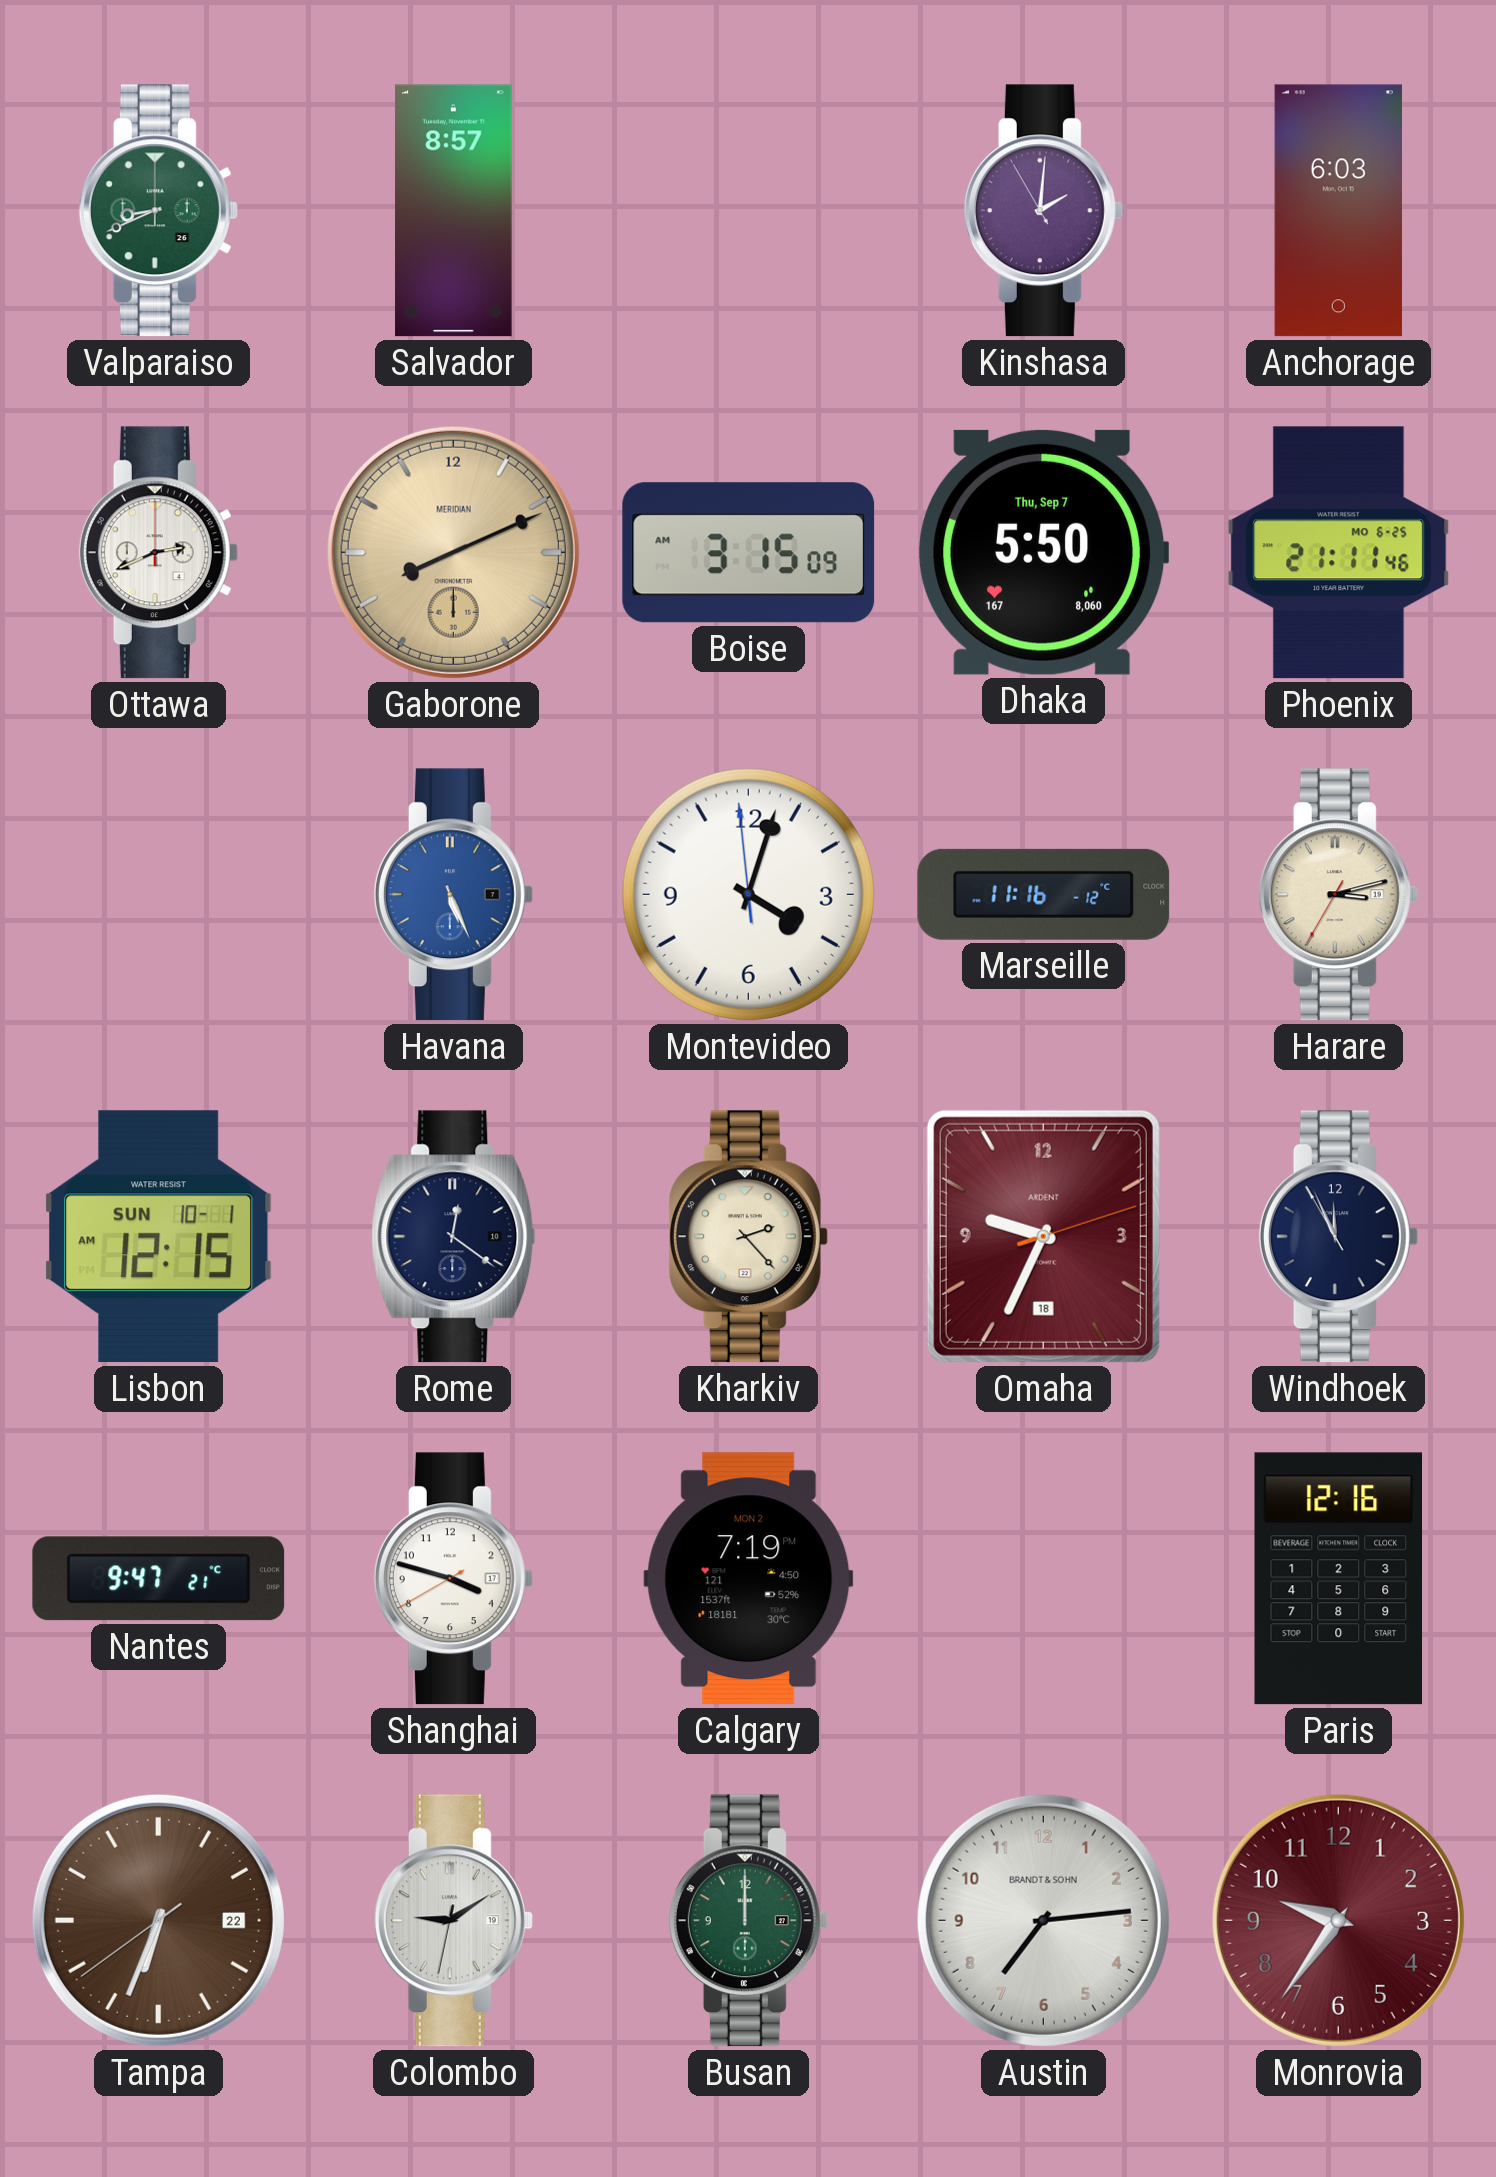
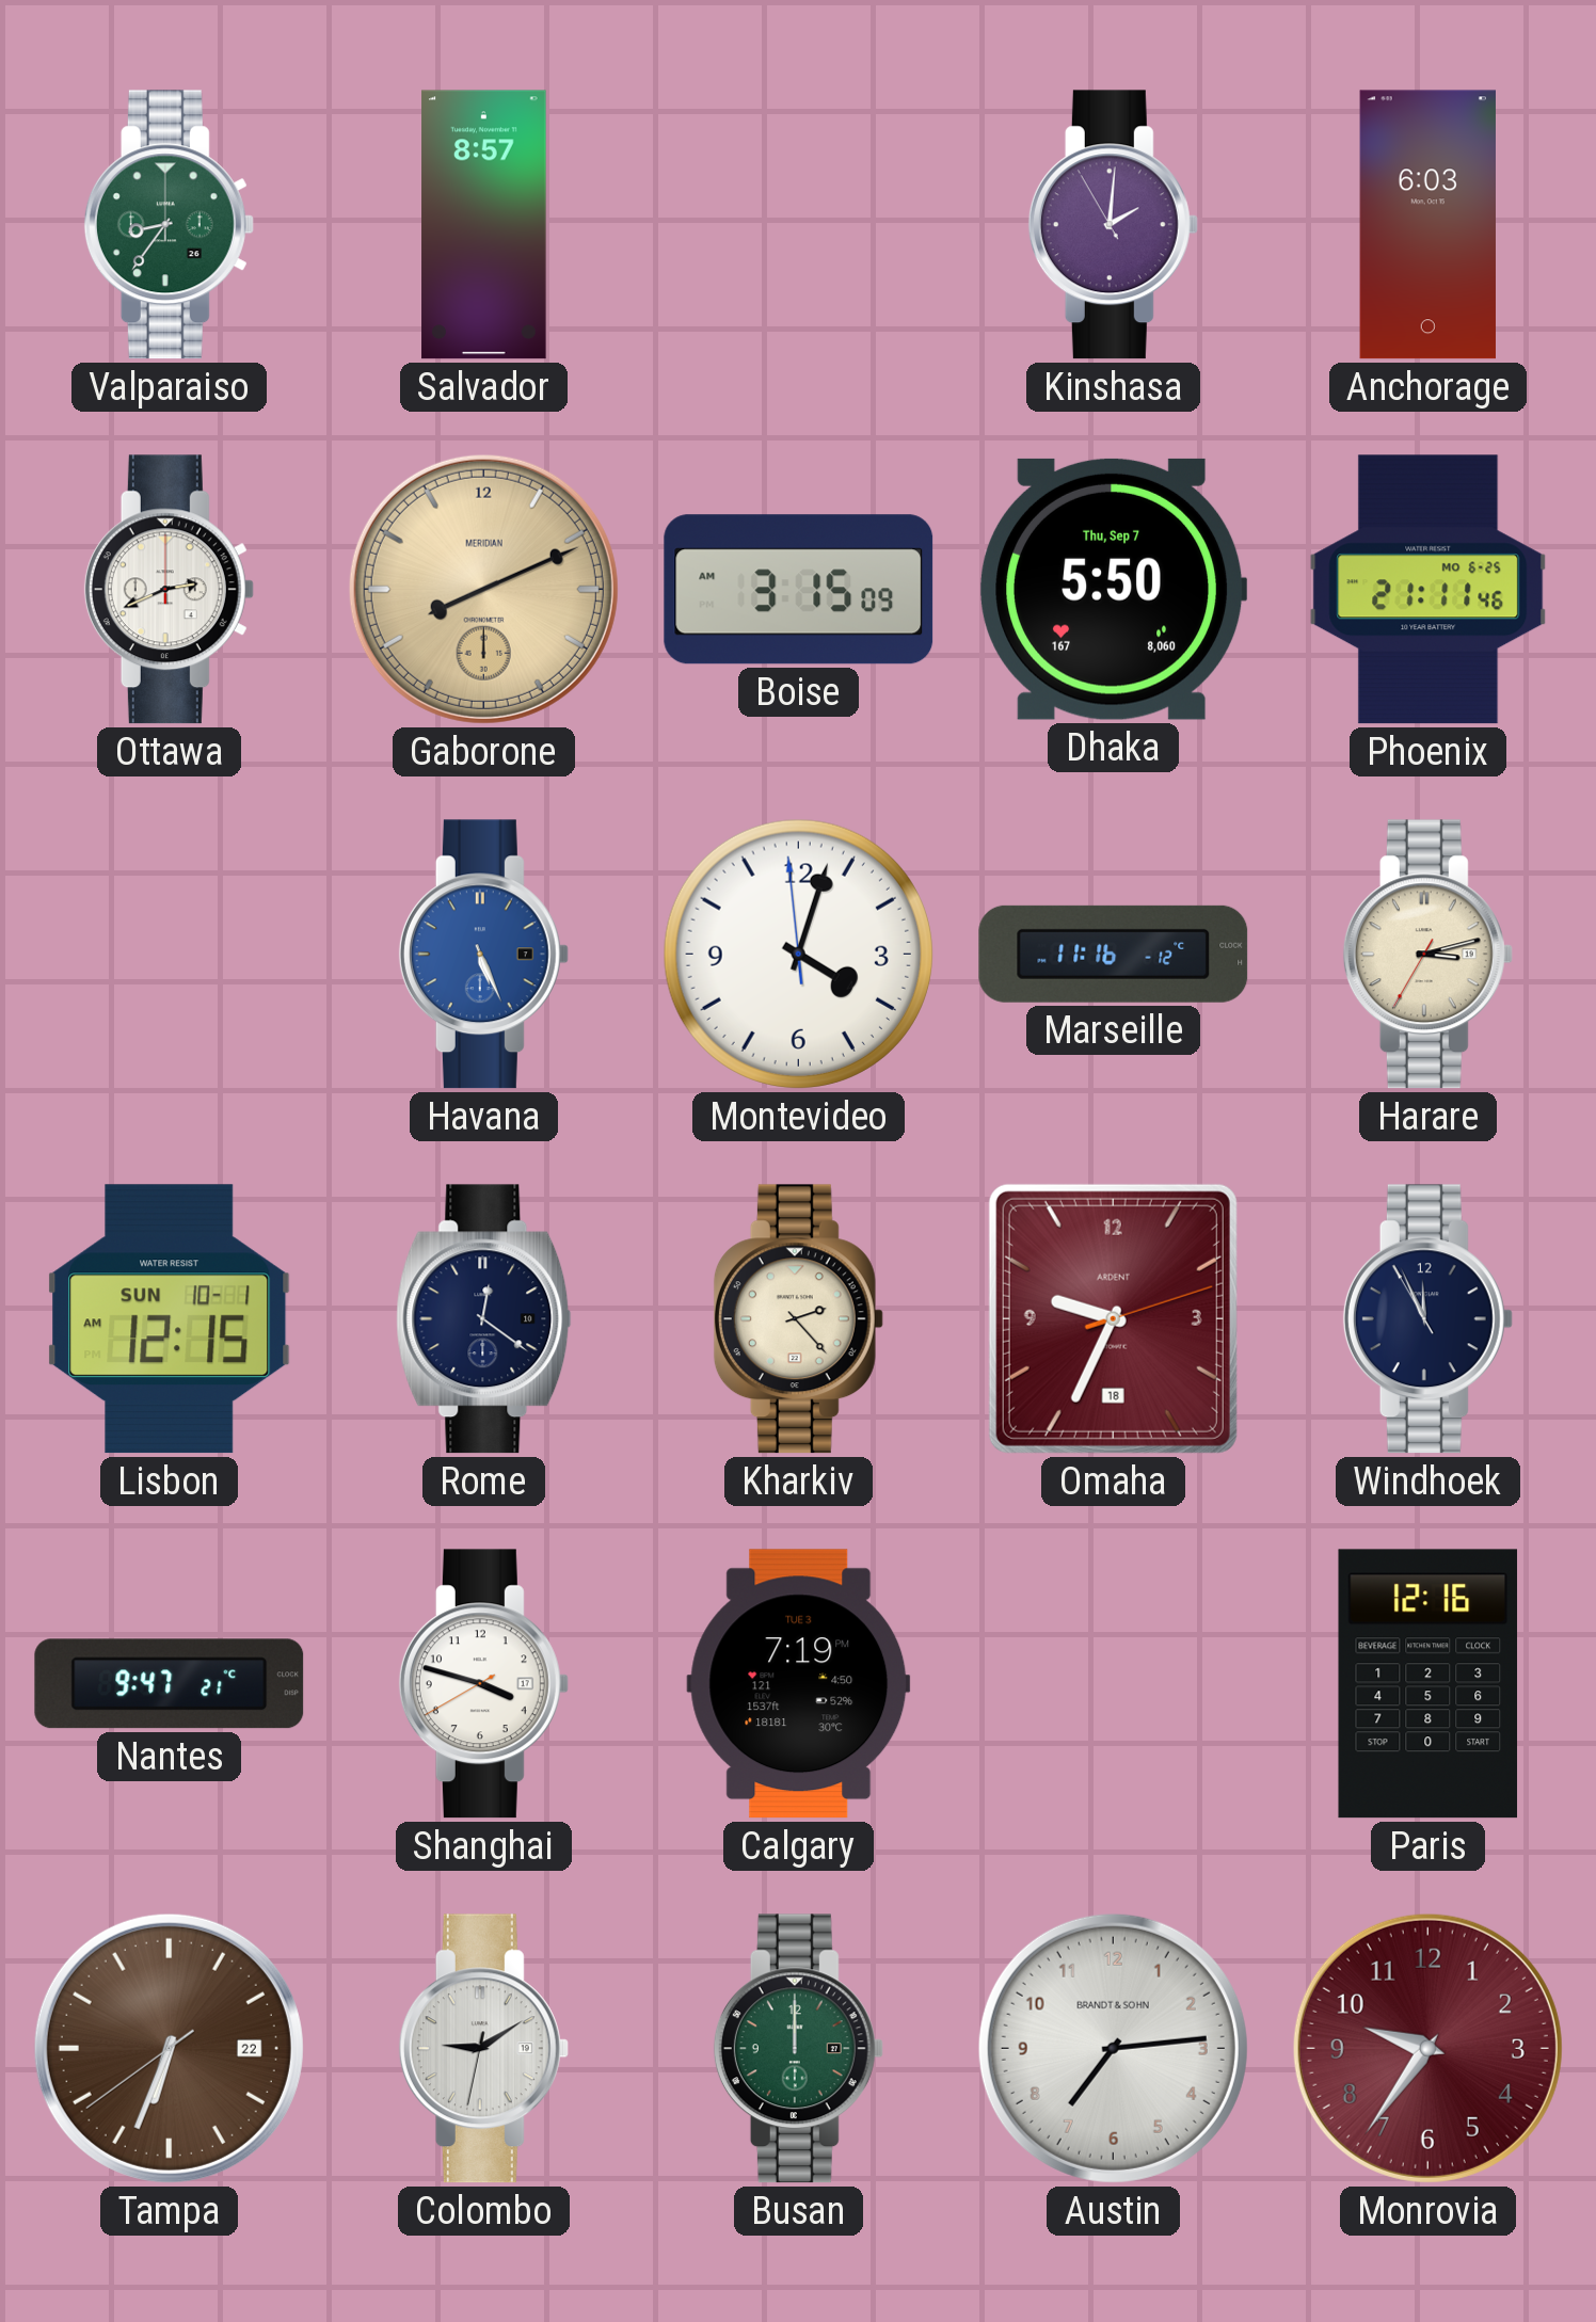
Valparaiso: 8:41 -> 8:36
Calgary date: MON 2 -> TUE 3
